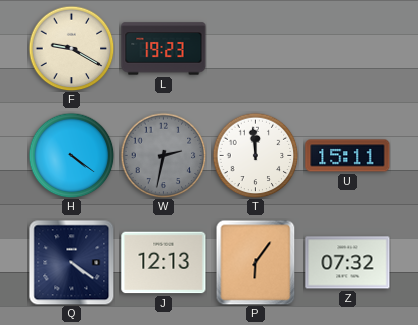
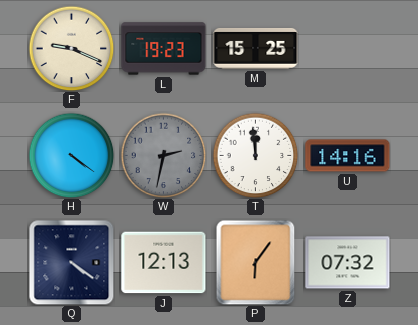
F: 9:20 -> 9:19
M: none -> 15:25
U: 15:11 -> 14:16
